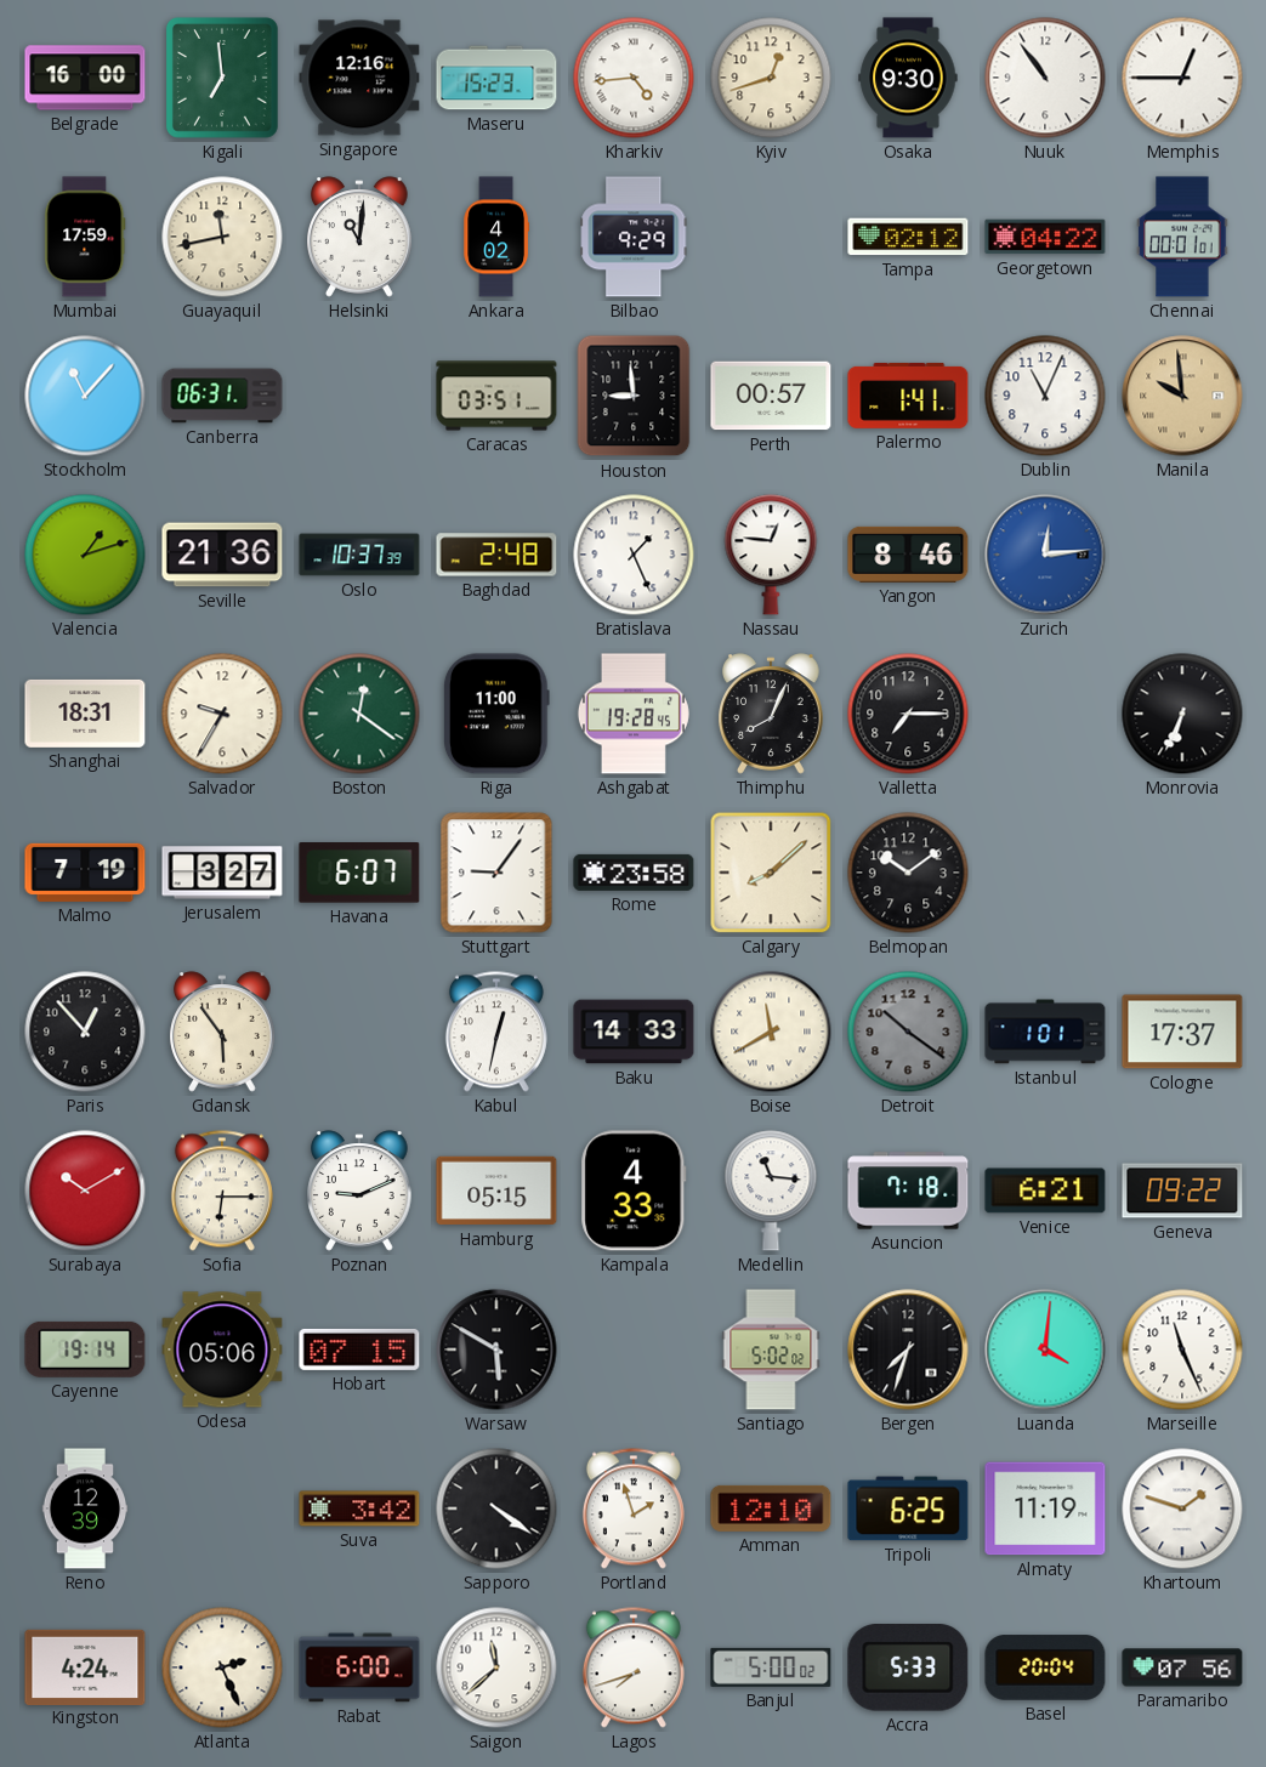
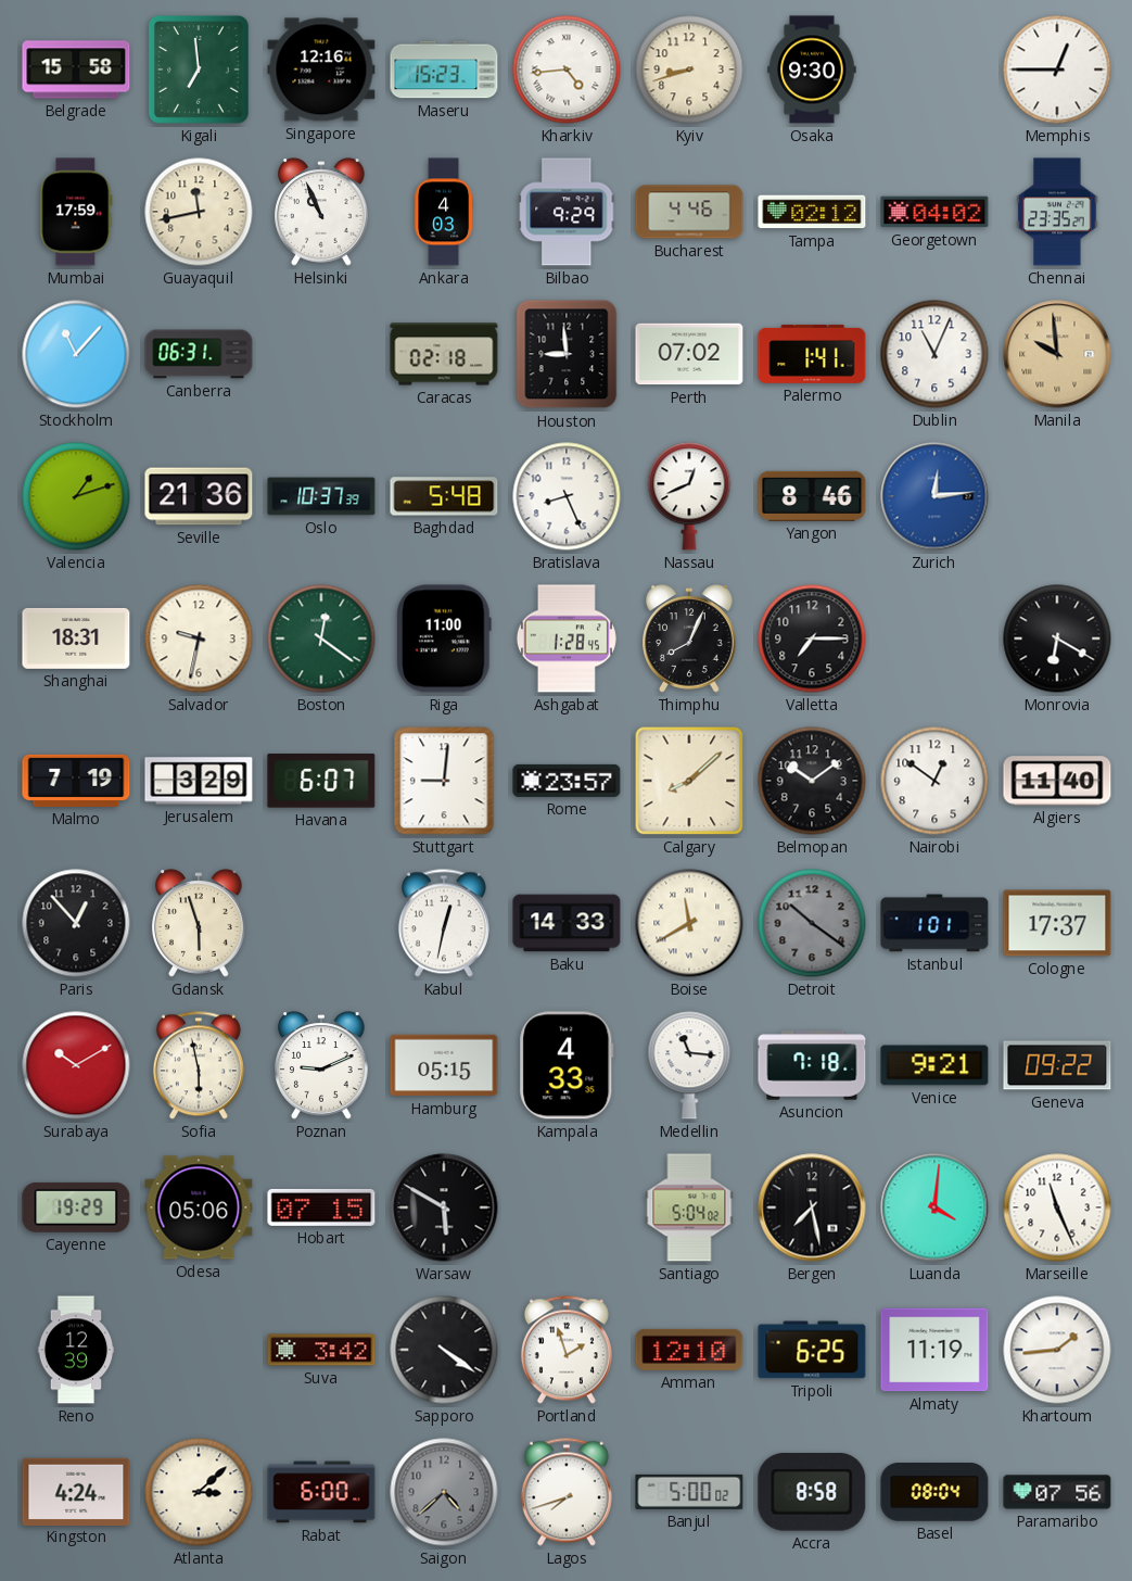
Belgrade: 16:00 -> 15:58
Kyiv: 12:42 -> 8:42
Nuuk: 10:54 -> none
Helsinki: 11:01 -> 10:56
Ankara: 4:02 -> 4:03
Bucharest: none -> 4:46
Georgetown: 04:22 -> 04:02
Chennai: 00:01 -> 23:35
Caracas: 03:51 -> 02:18
Perth: 00:57 -> 07:02
Baghdad: 2:48 -> 5:48
Bratislava: 1:26 -> 8:26
Nassau: 12:46 -> 12:41
Salvador: 9:35 -> 9:32
Ashgabat: 19:28 -> 1:28
Monrovia: 6:34 -> 6:20
Jerusalem: 3:27 -> 3:29
Stuttgart: 9:06 -> 9:01
Rome: 23:58 -> 23:57
Nairobi: none -> 12:51
Algiers: none -> 11:40
Gdansk: 5:54 -> 5:57
Sofia: 6:15 -> 5:58
Venice: 6:21 -> 9:21
Cayenne: 19:14 -> 19:29
Santiago: 5:02 -> 5:04
Bergen: 7:33 -> 7:28
Khartoum: 1:48 -> 1:44
Atlanta: 2:26 -> 3:08
Saigon: 11:38 -> 4:38
Saigon dial: white -> grey
Accra: 5:33 -> 8:58
Basel: 20:04 -> 08:04
